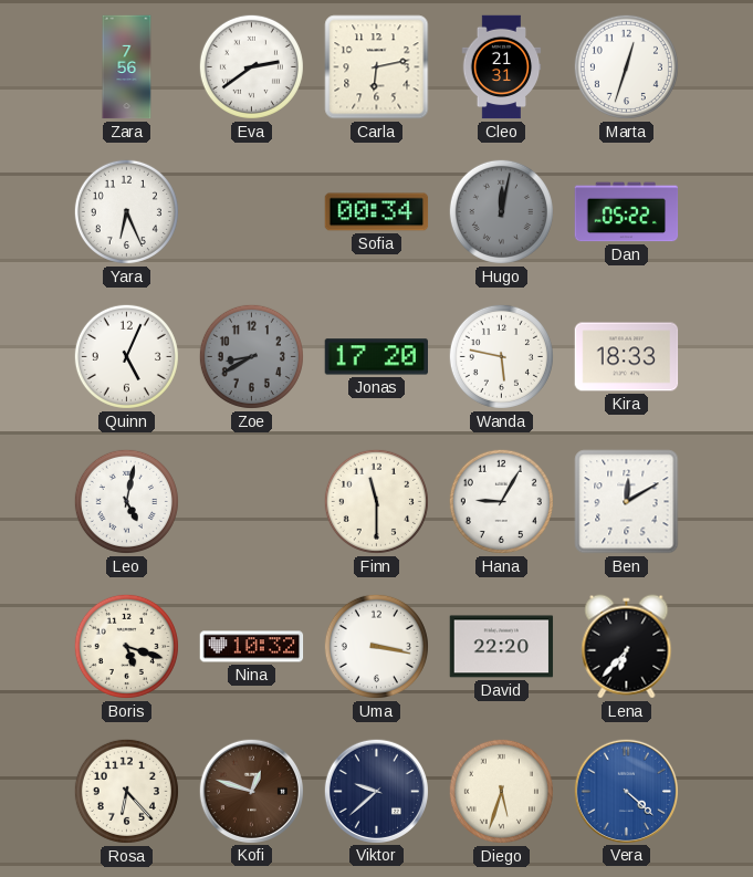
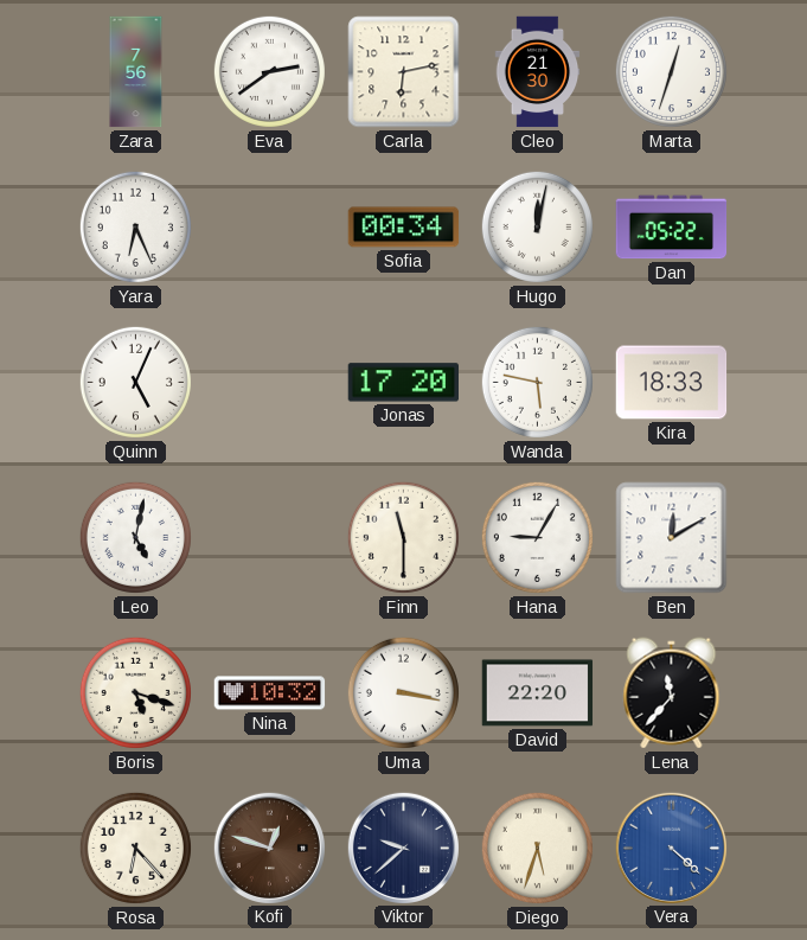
Cleo: 21:31 -> 21:30
Hugo dial: grey -> white
Zoe: 8:40 -> none
Lena: 6:37 -> 11:37
